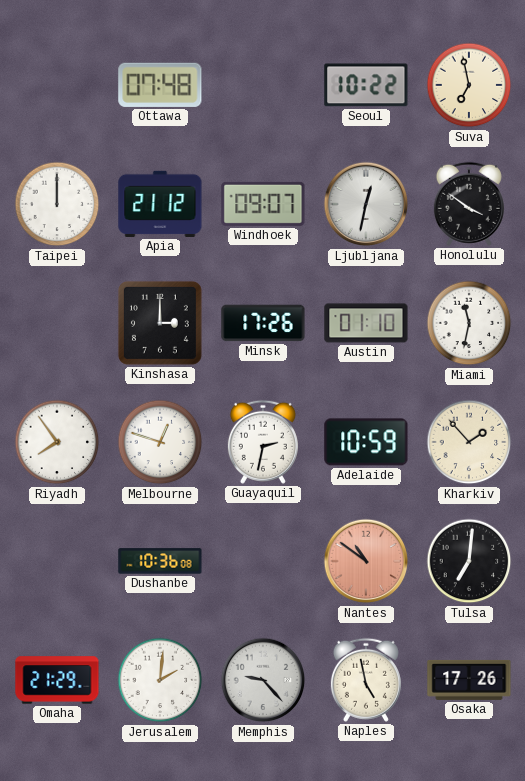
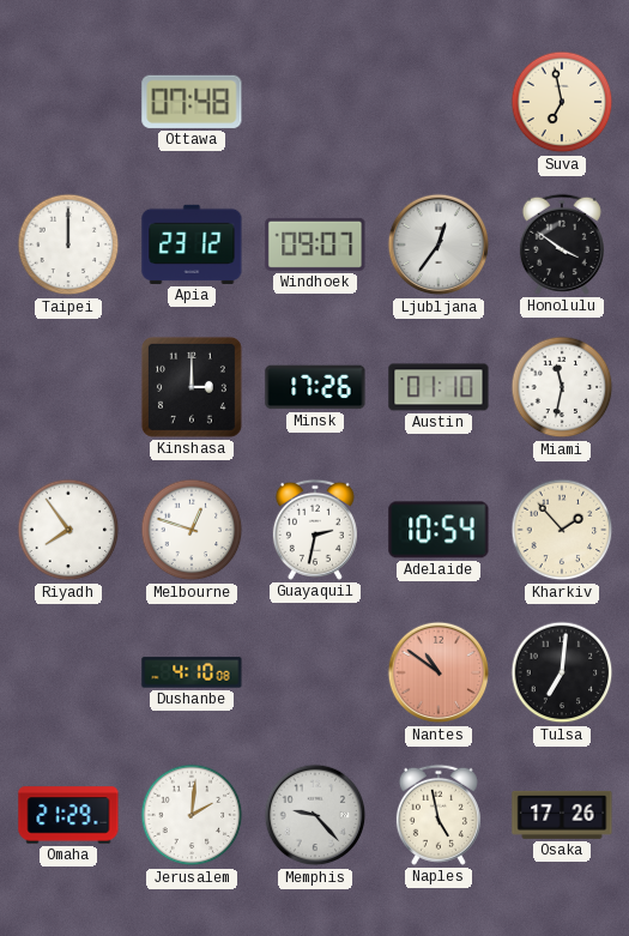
Seoul: 10:22 -> none
Apia: 21:12 -> 23:12
Ljubljana: 12:32 -> 12:36
Adelaide: 10:59 -> 10:54
Dushanbe: 10:36 -> 4:10
